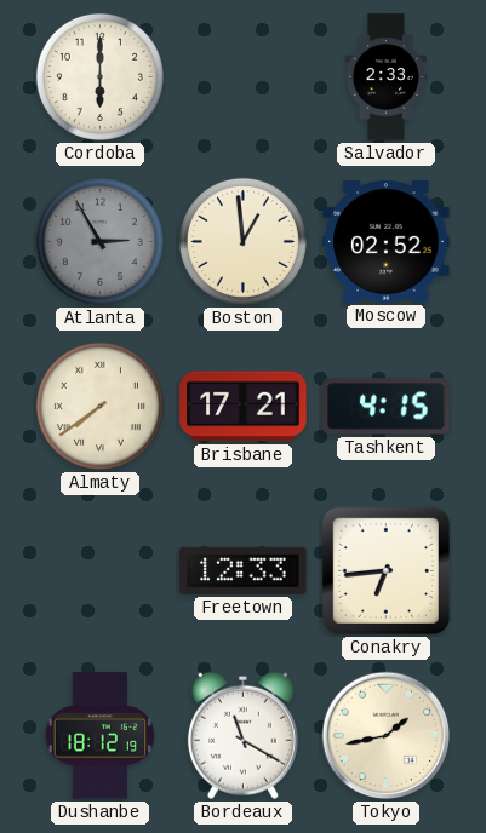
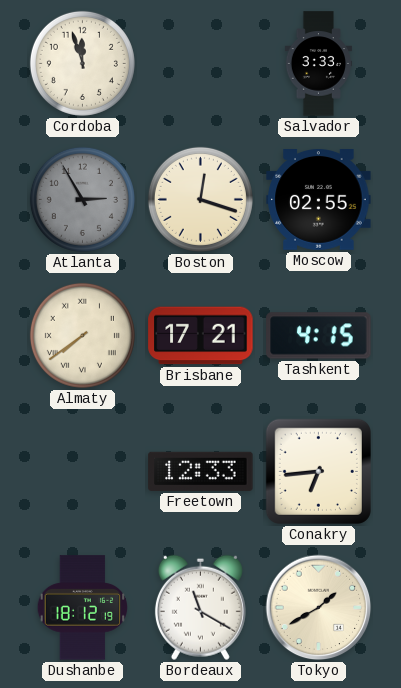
Cordoba: 6:00 -> 11:57
Salvador: 2:33 -> 3:33
Boston: 12:59 -> 12:18
Moscow: 02:52 -> 02:55
Tokyo: 1:43 -> 1:40
